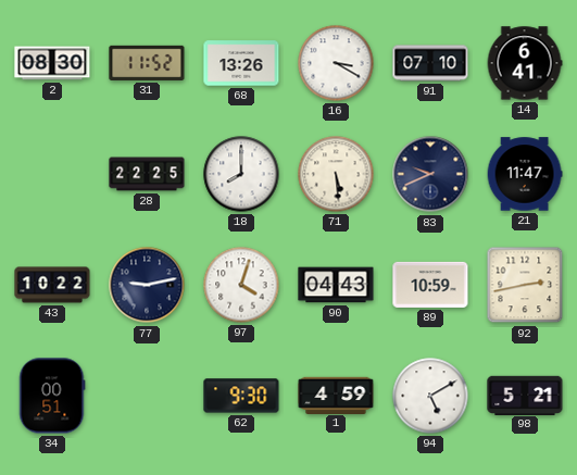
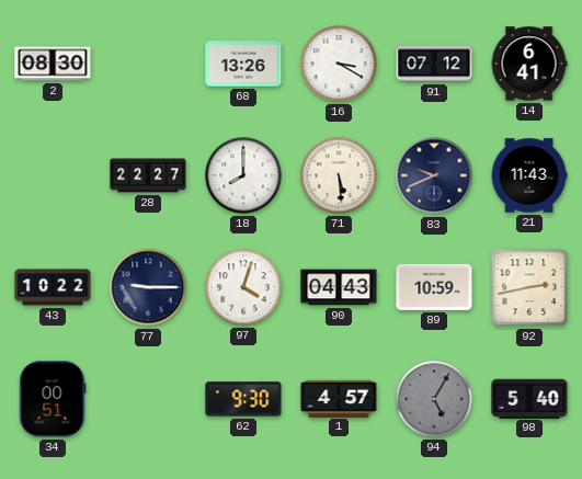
31: 11:52 -> none
91: 07:10 -> 07:12
28: 22:25 -> 22:27
21: 11:47 -> 11:43
77: 9:13 -> 9:15
1: 4:59 -> 4:57
94: 5:10 -> 5:05
94 dial: white -> grey
98: 5:21 -> 5:40
